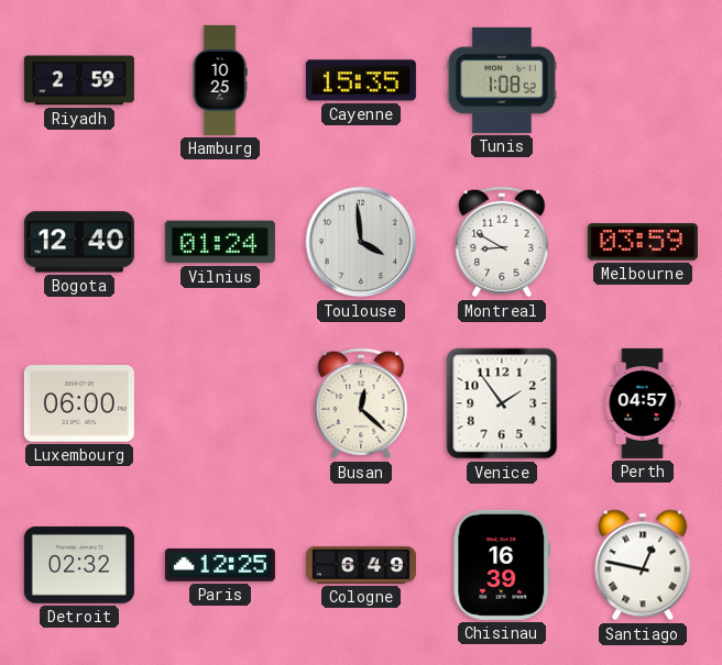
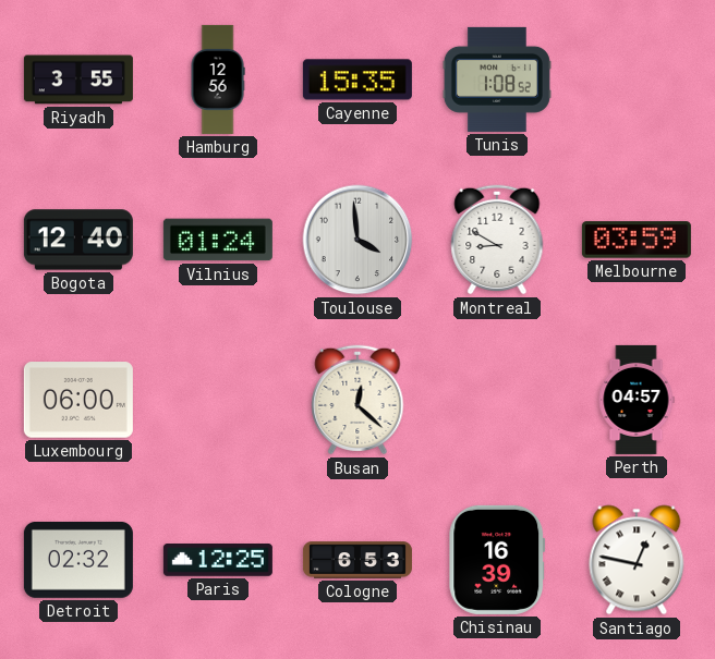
Riyadh: 2:59 -> 3:55
Hamburg: 10:25 -> 12:56
Venice: 1:54 -> none
Cologne: 6:49 -> 6:53
